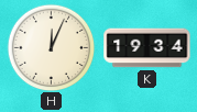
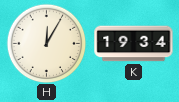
H: 12:04 -> 12:05
